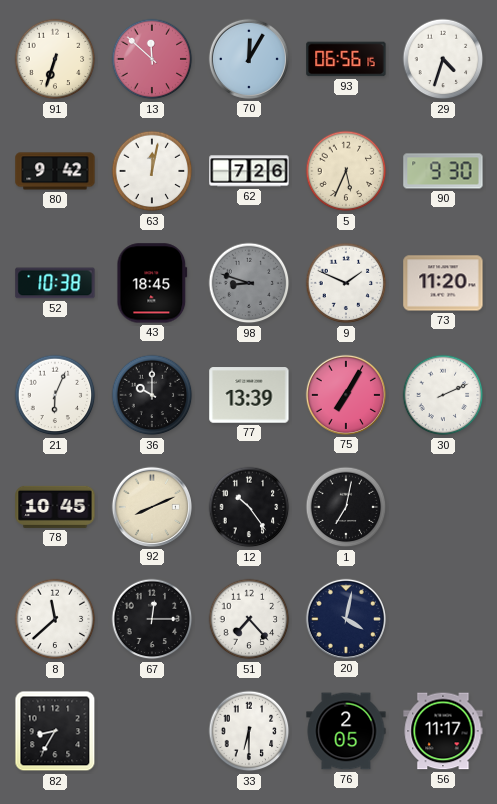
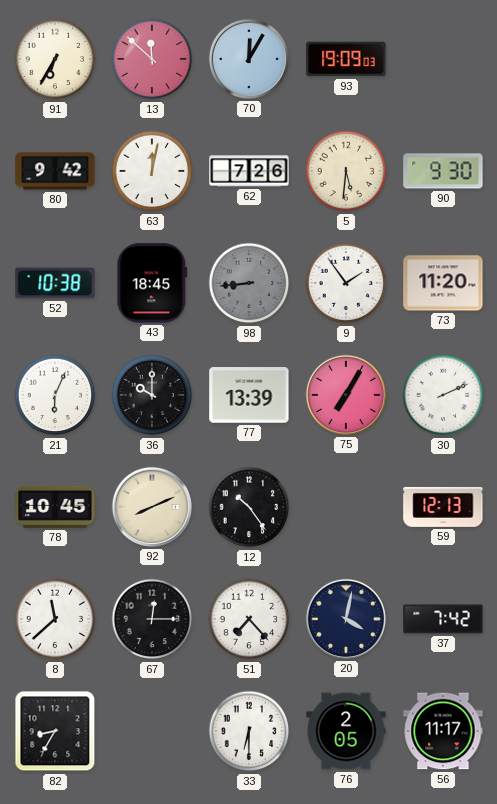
91: 6:33 -> 6:35
93: 06:56 -> 19:09
29: 4:33 -> none
5: 5:34 -> 5:31
98: 8:48 -> 8:44
9: 1:49 -> 1:54
1: 7:02 -> none
59: none -> 12:13
37: none -> 7:42
